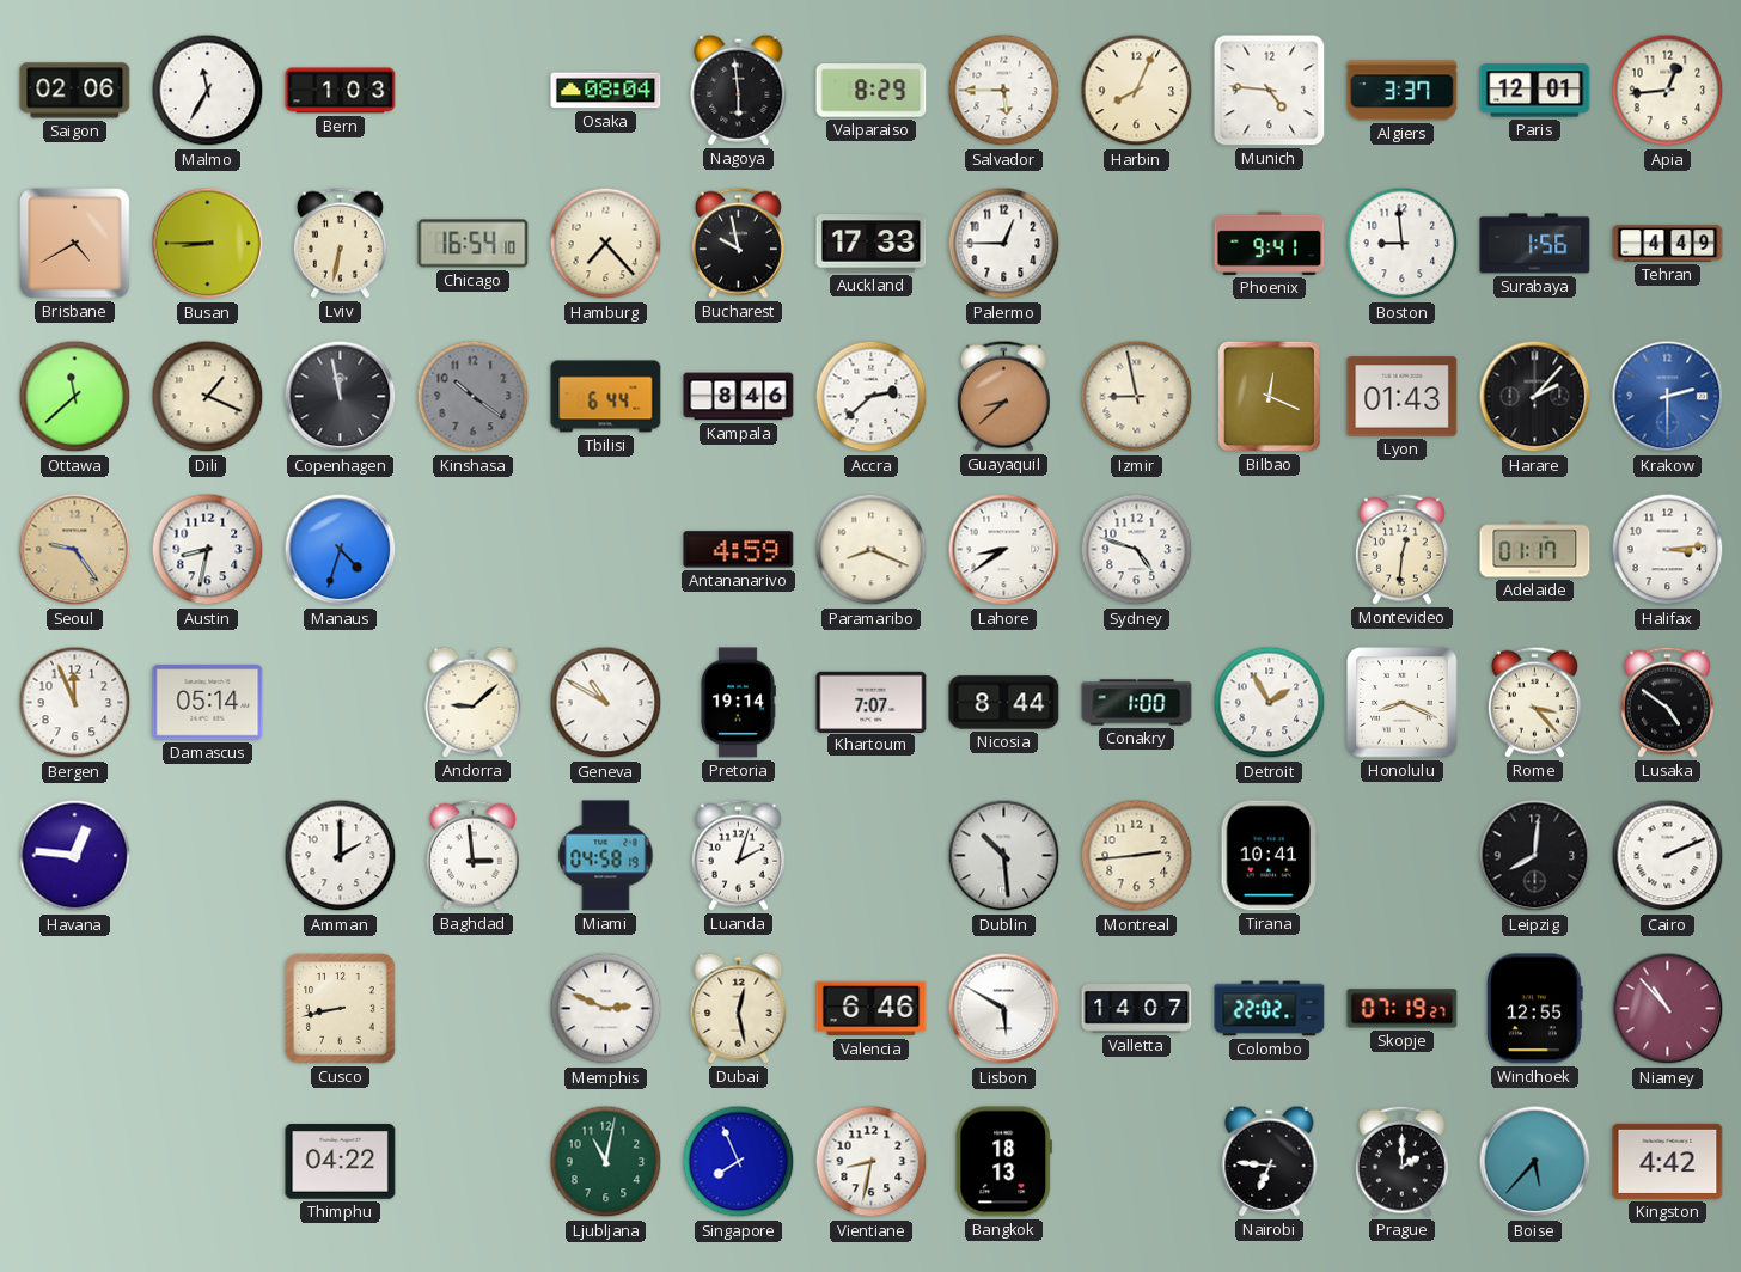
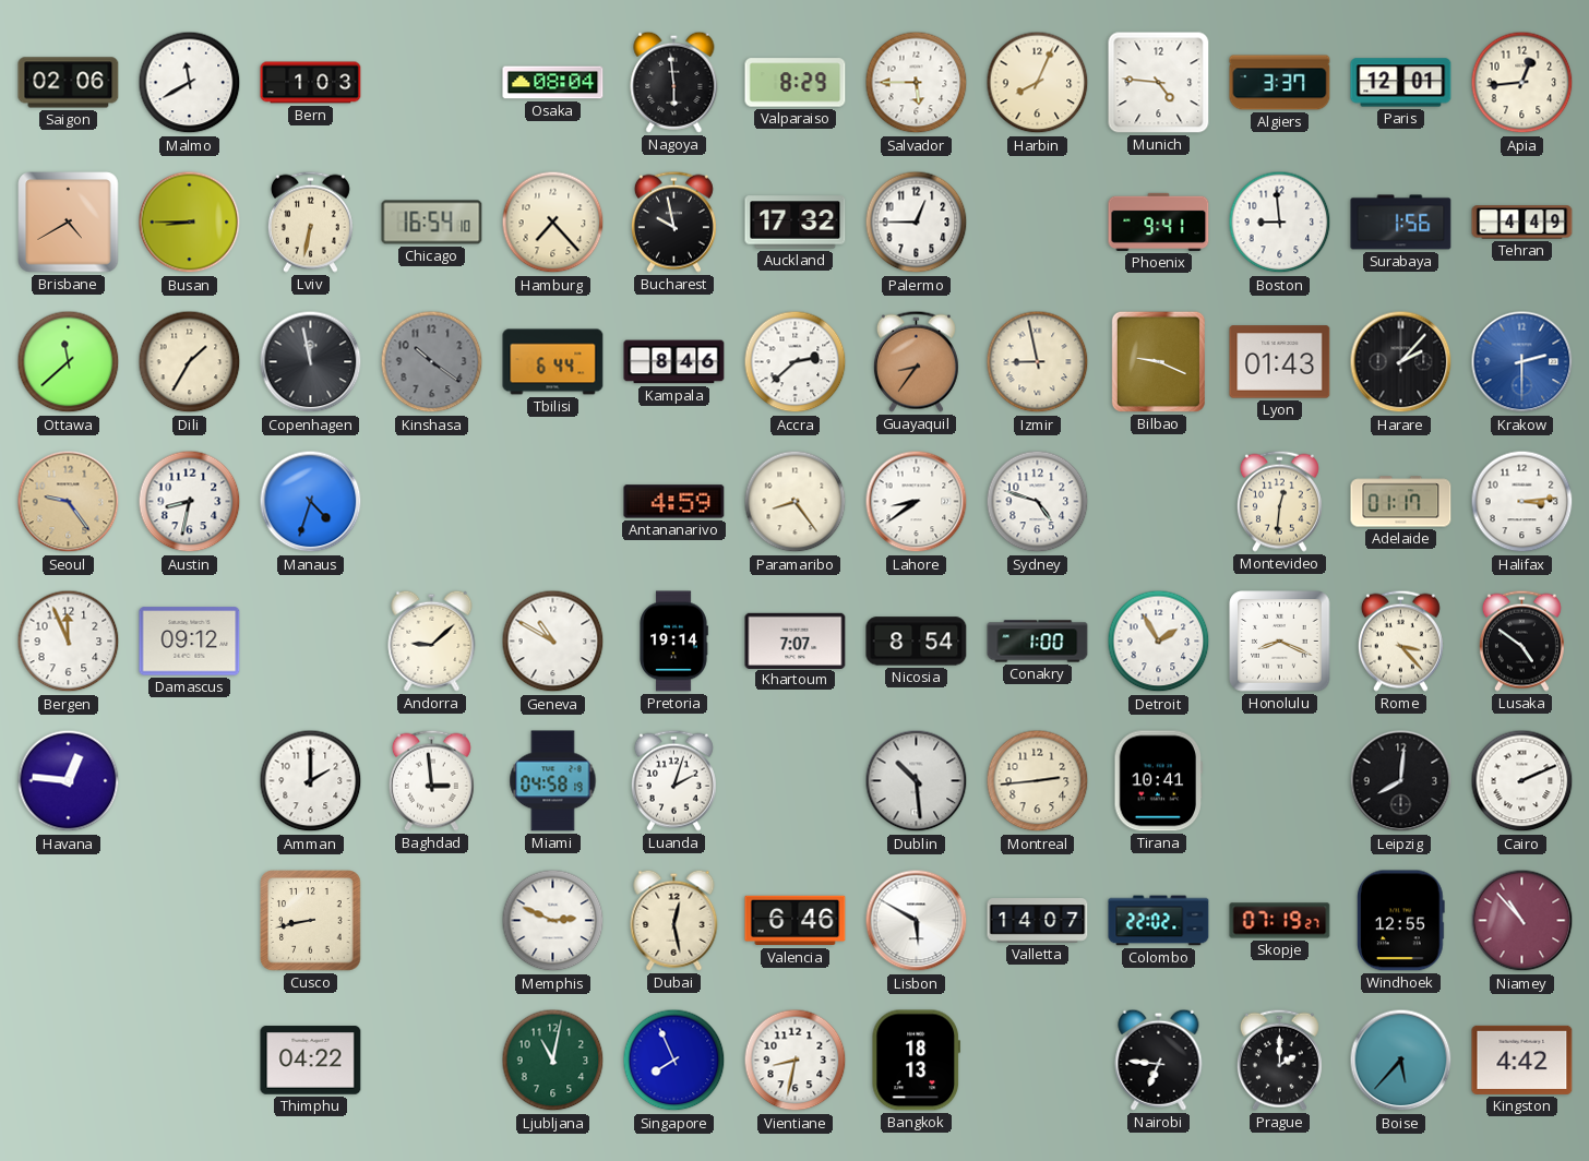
Malmo: 11:35 -> 11:40
Auckland: 17:33 -> 17:32
Dili: 1:19 -> 1:35
Guayaquil: 8:38 -> 8:36
Bilbao: 12:19 -> 9:19
Paramaribo: 8:19 -> 8:24
Damascus: 05:14 -> 09:12
Nicosia: 8:44 -> 8:54
